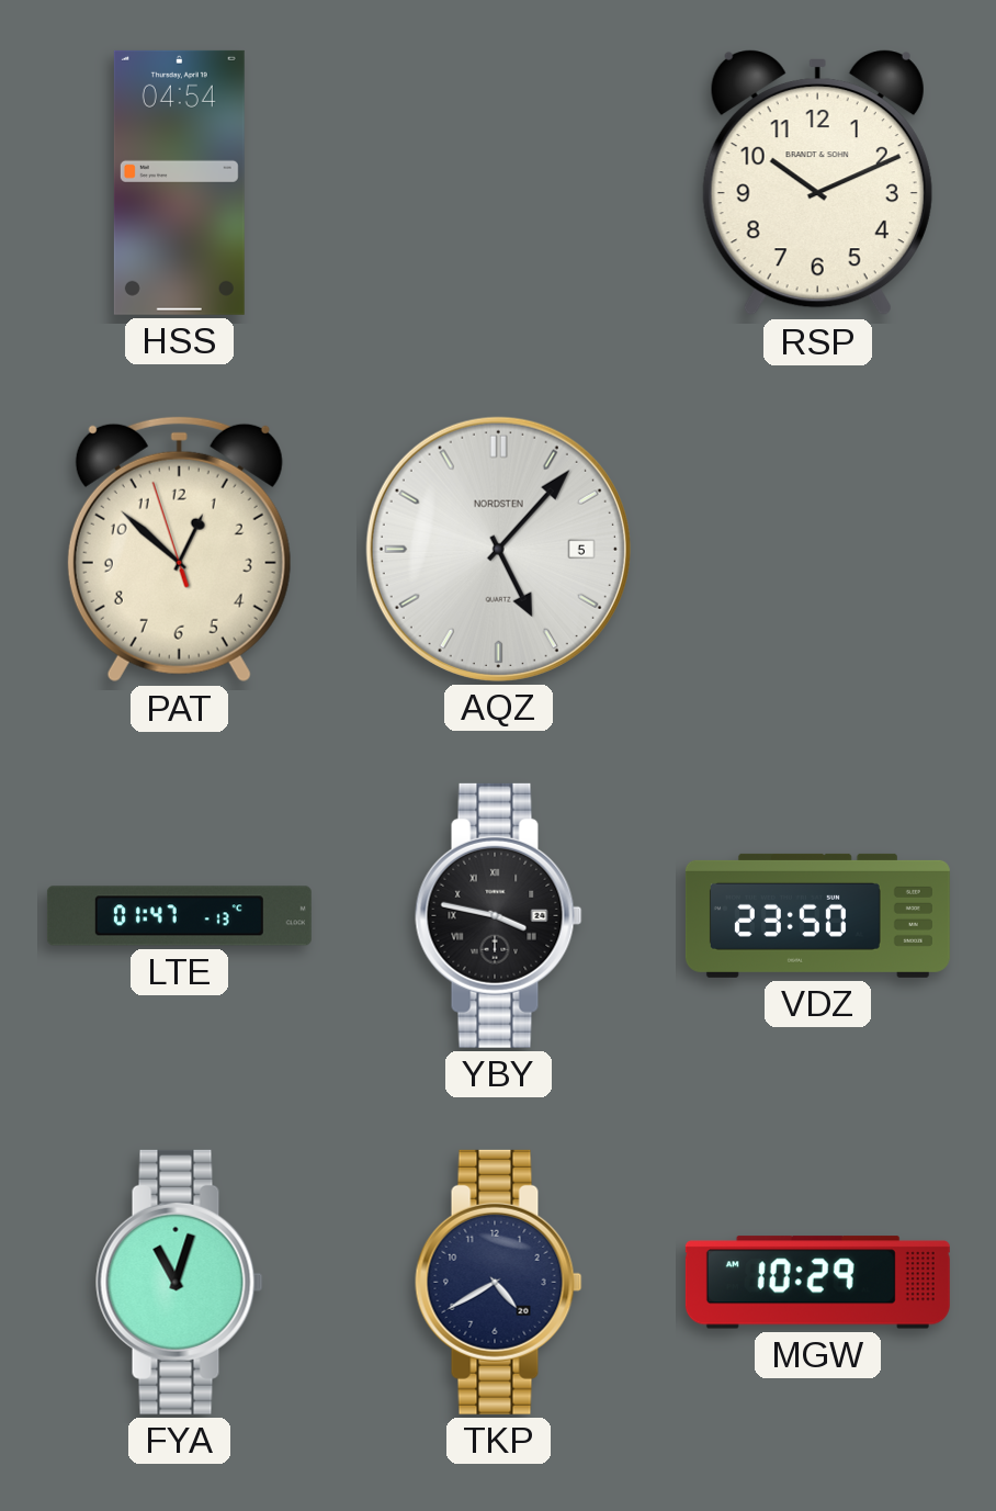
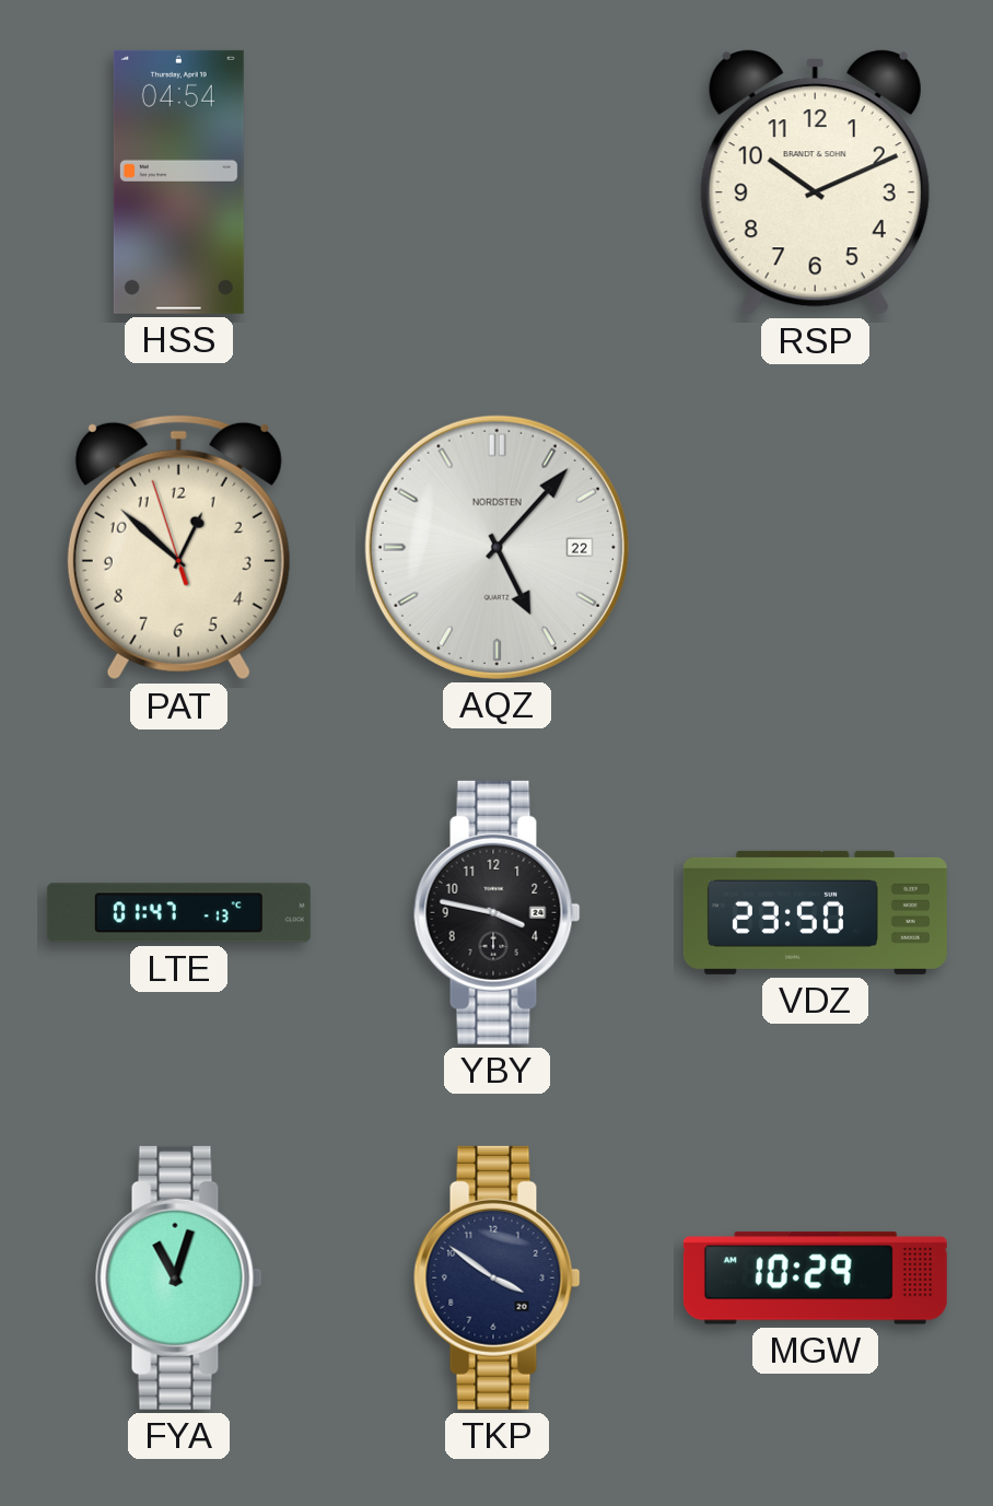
AQZ date: 5 -> 22
YBY numerals: Roman -> Arabic
TKP: 4:40 -> 3:51
